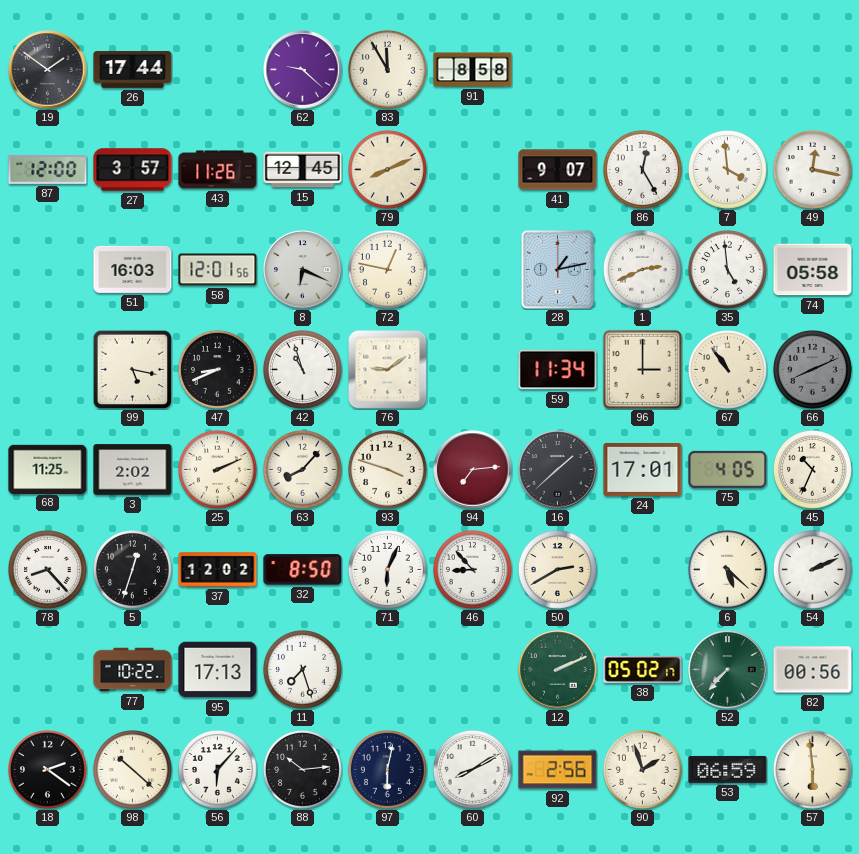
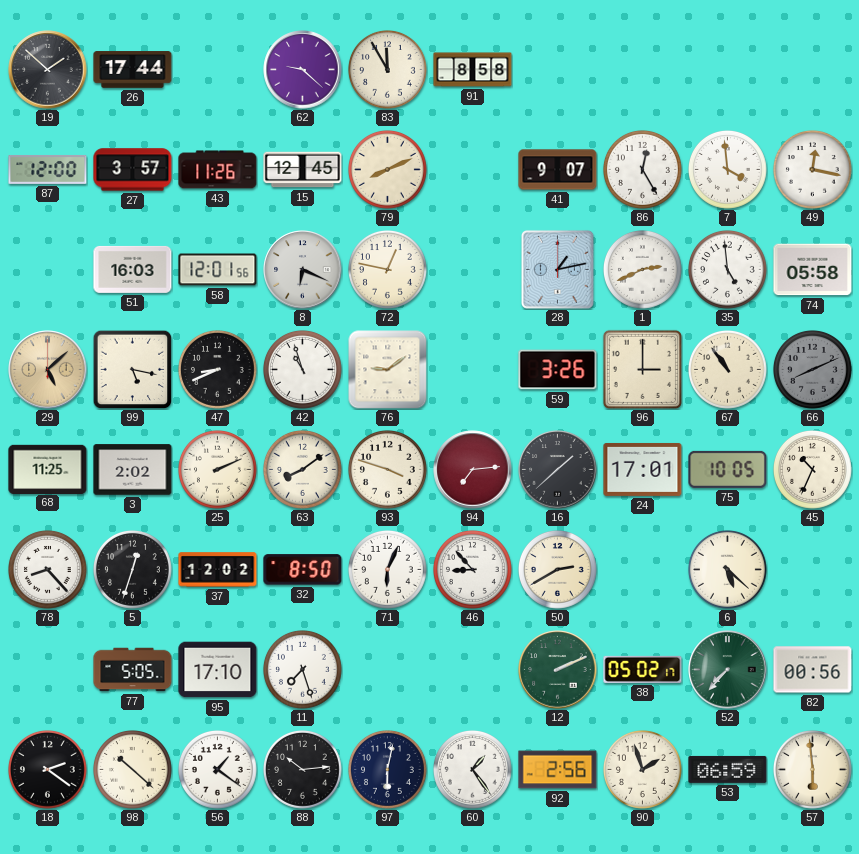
19: 1:51 -> 1:52
29: none -> 5:08
59: 11:34 -> 3:26
63: 8:07 -> 8:09
75: 4:05 -> 10:05
54: 2:11 -> none
77: 10:22 -> 5:05
95: 17:13 -> 17:10
56: 6:07 -> 1:21
60: 8:10 -> 1:24
